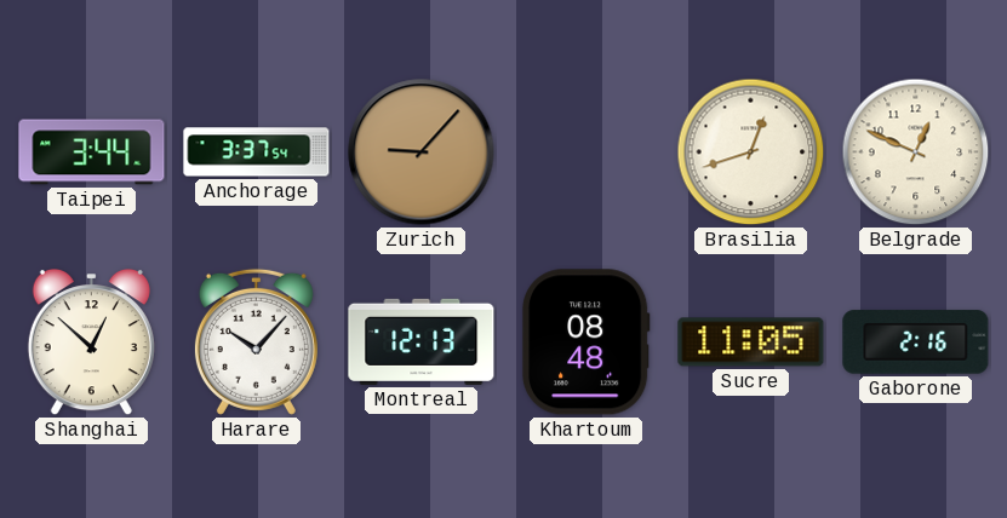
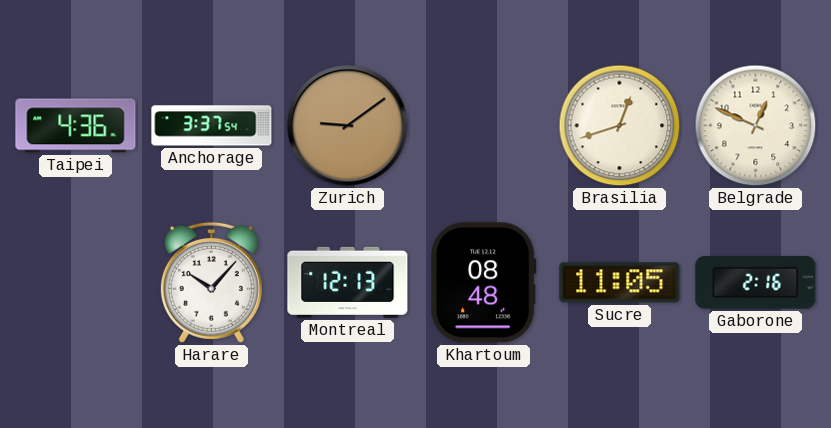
Taipei: 3:44 -> 4:36
Zurich: 9:07 -> 9:09
Shanghai: 12:52 -> none
